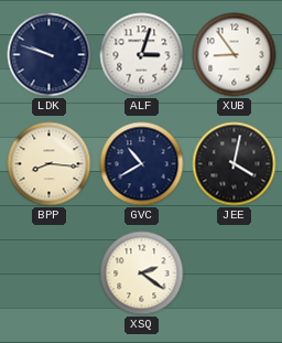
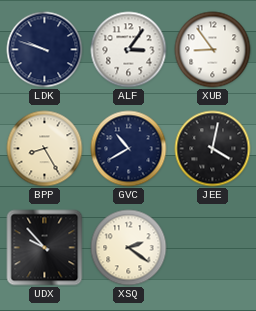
ALF: 3:03 -> 3:06
BPP: 8:16 -> 8:25
UDX: none -> 9:53
